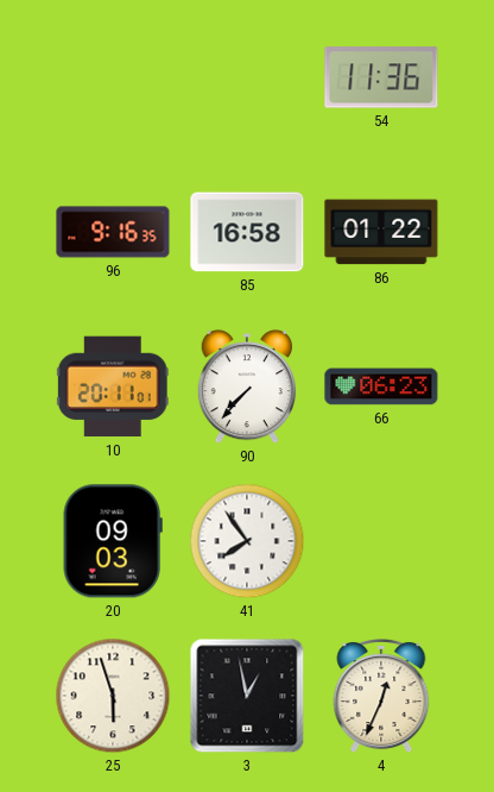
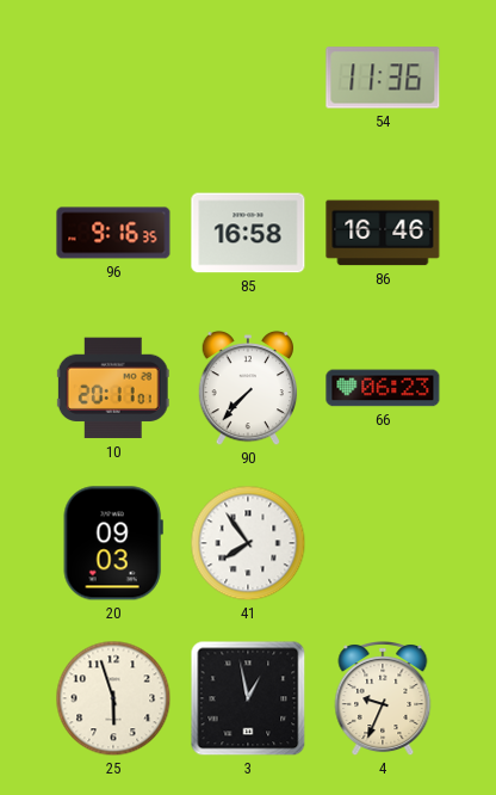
86: 01:22 -> 16:46
4: 12:34 -> 9:34
